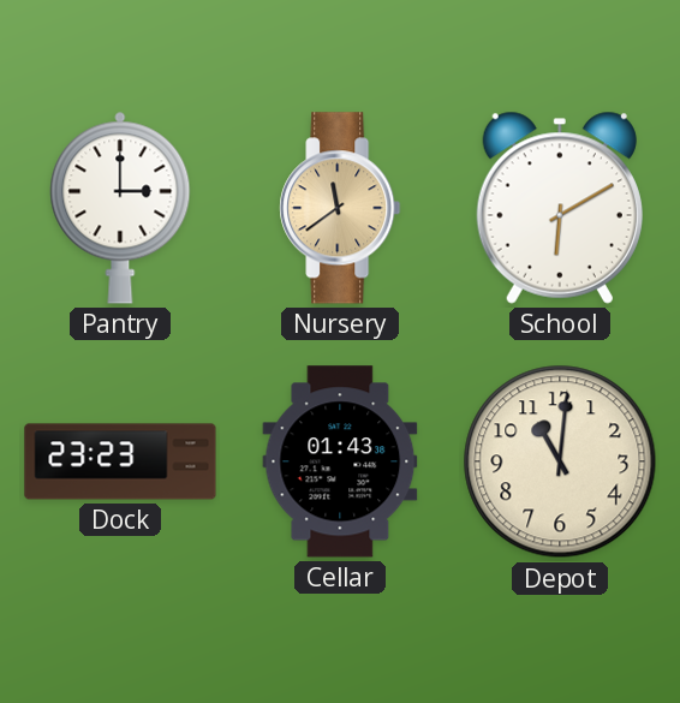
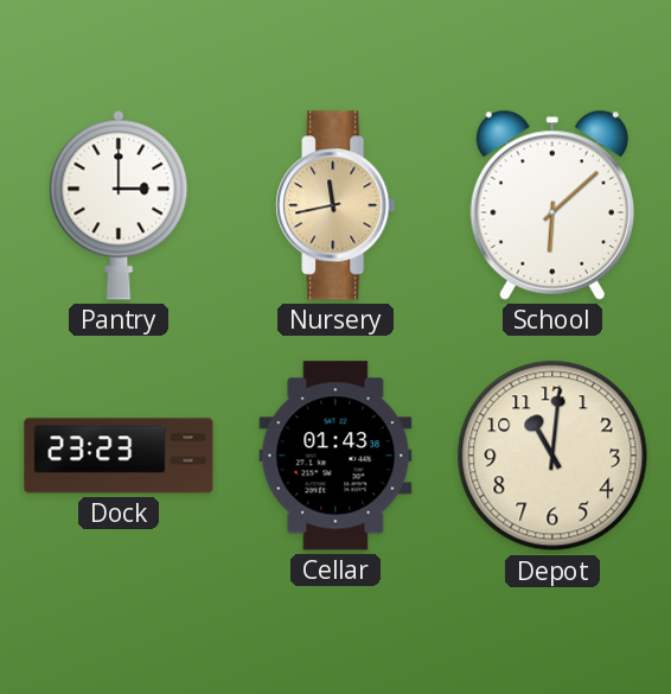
Nursery: 11:39 -> 11:43
School: 6:10 -> 6:08
